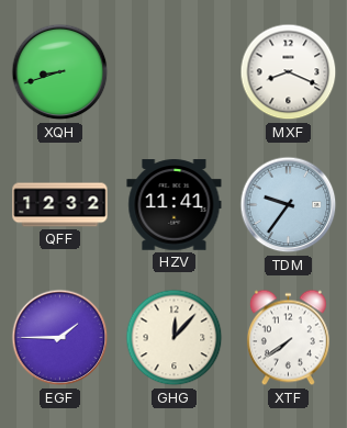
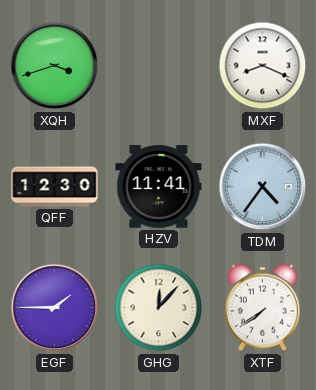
XQH: 8:42 -> 3:42
QFF: 12:32 -> 12:30
TDM: 9:36 -> 4:36
